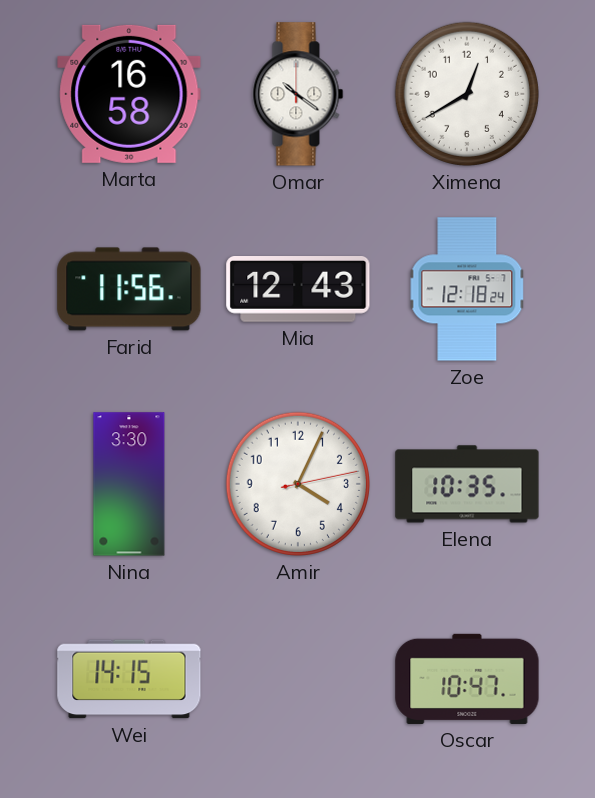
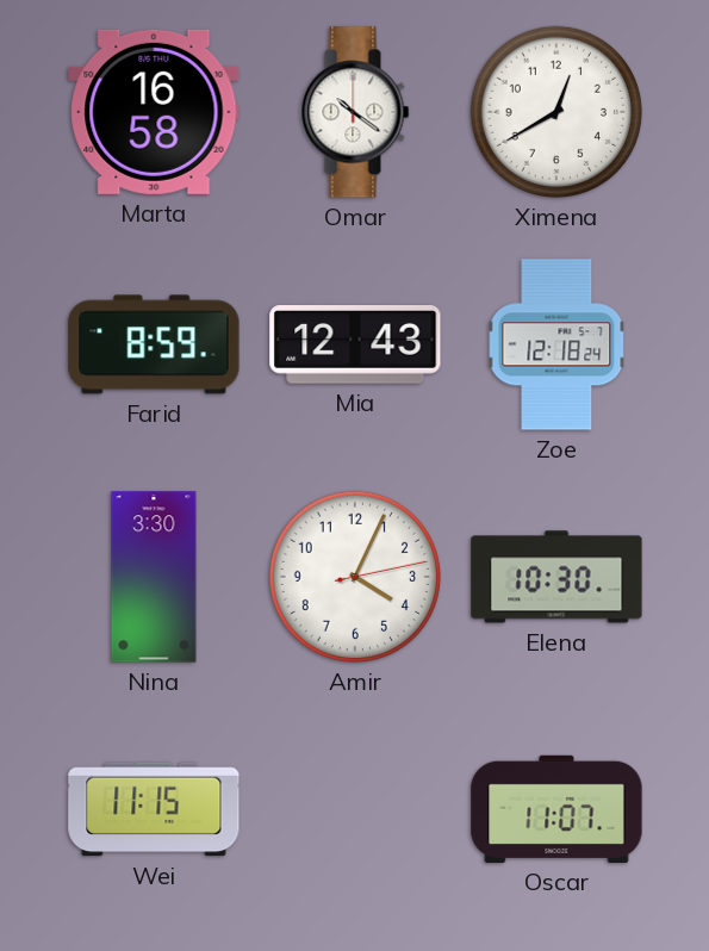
Farid: 11:56 -> 8:59
Elena: 10:35 -> 10:30
Wei: 14:15 -> 11:15
Oscar: 10:47 -> 11:07
